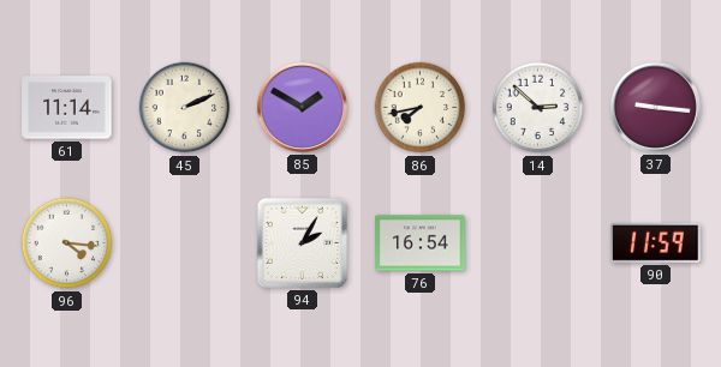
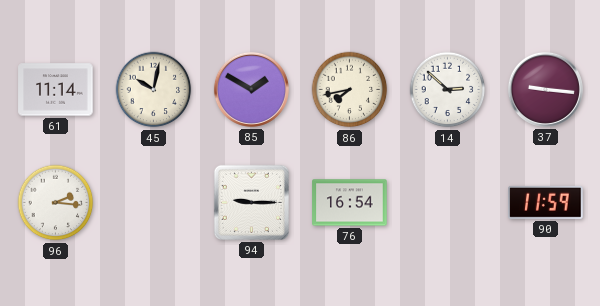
45: 2:11 -> 10:02
96: 4:16 -> 2:16
94: 2:05 -> 9:15
